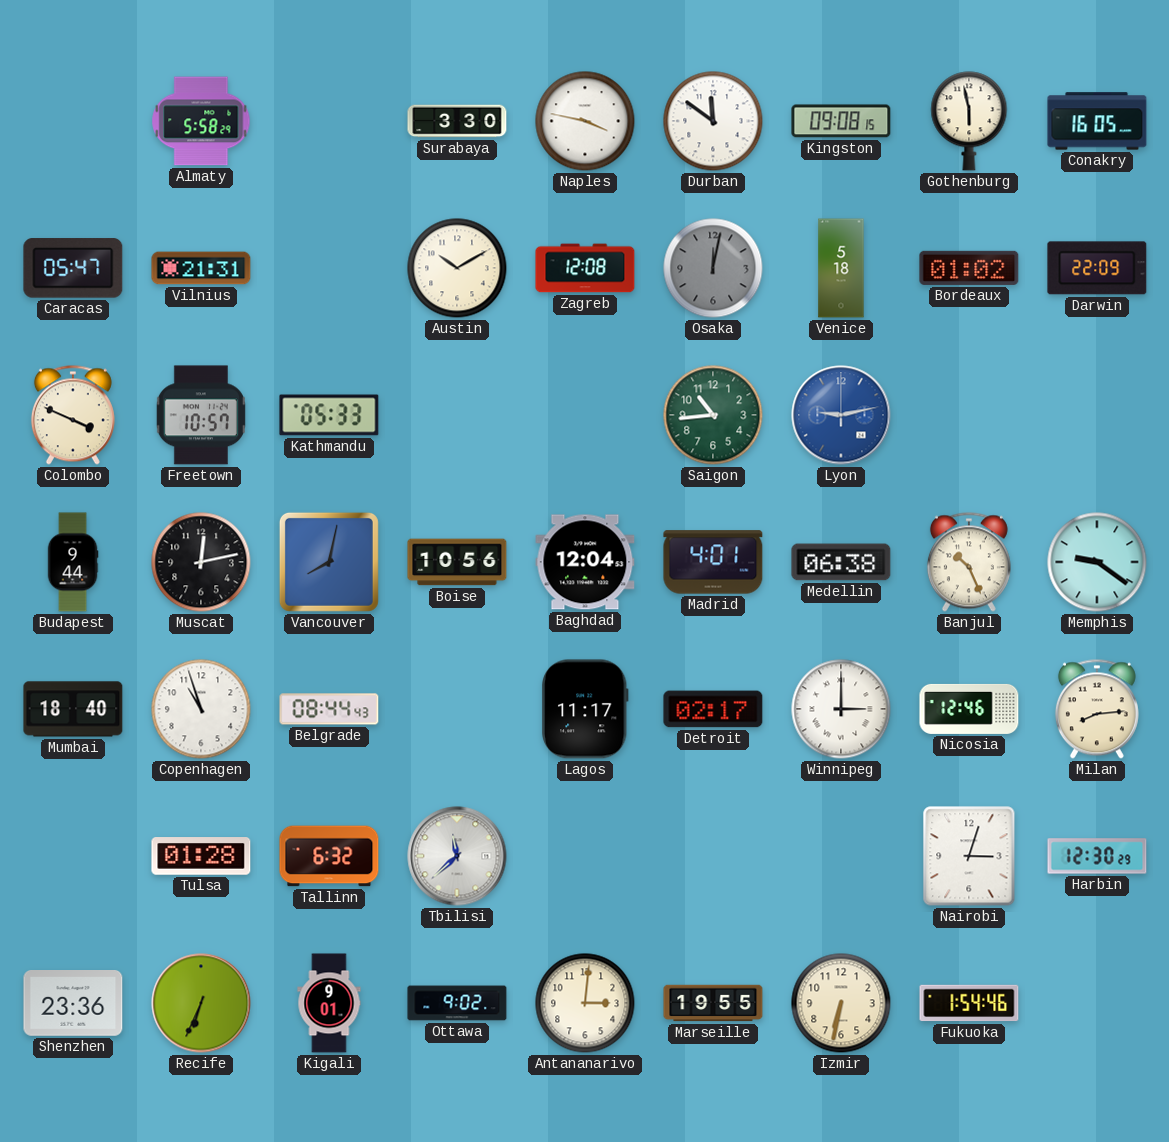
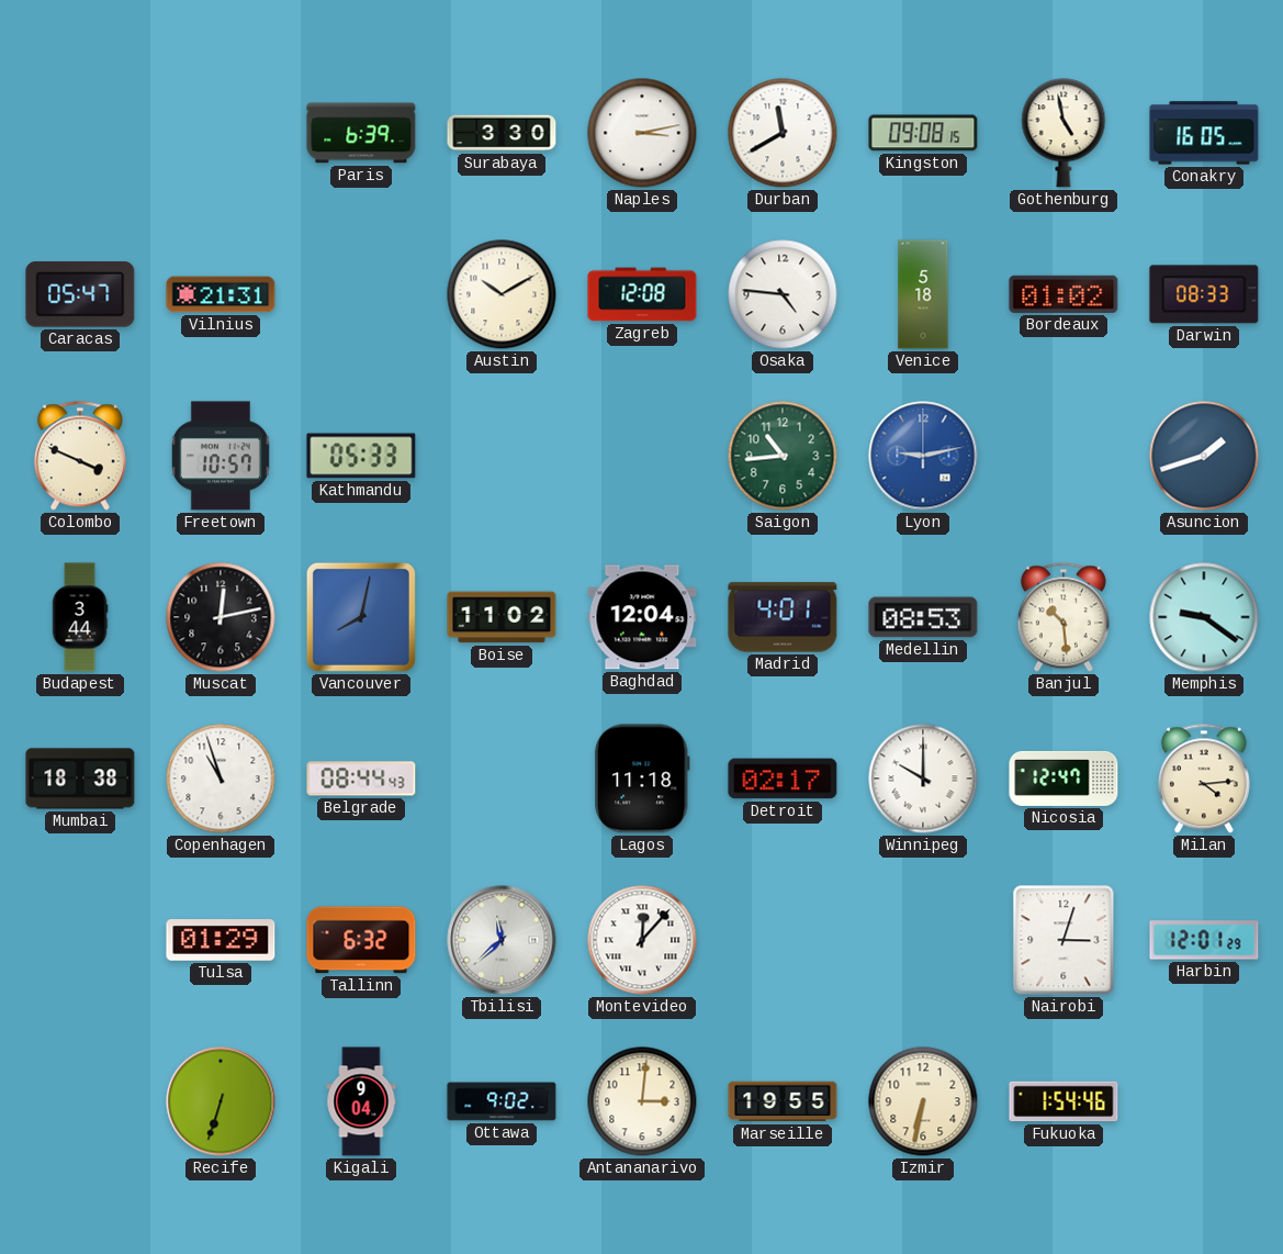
Almaty: 5:58 -> none
Paris: none -> 6:39
Naples: 3:47 -> 3:13
Durban: 11:51 -> 11:40
Gothenburg: 5:58 -> 4:58
Osaka: 12:02 -> 4:46
Osaka dial: grey -> white
Darwin: 22:09 -> 08:33
Asuncion: none -> 1:42
Budapest: 9:44 -> 3:44
Boise: 10:56 -> 11:02
Medellin: 06:38 -> 08:53
Banjul: 10:26 -> 10:29
Mumbai: 18:40 -> 18:38
Lagos: 11:17 -> 11:18
Winnipeg: 3:00 -> 10:00
Nicosia: 12:46 -> 12:47
Milan: 8:14 -> 4:14
Tulsa: 01:28 -> 01:29
Montevideo: none -> 12:07
Harbin: 12:30 -> 12:01
Shenzhen: 23:36 -> none
Recife: 6:34 -> 6:33
Kigali: 9:01 -> 9:04
